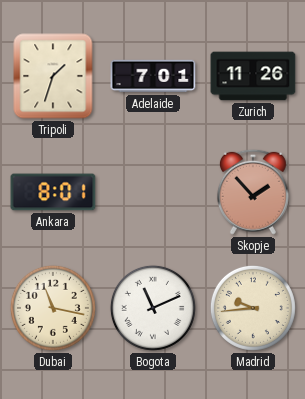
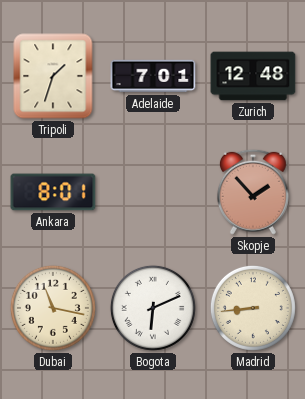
Zurich: 11:26 -> 12:48
Bogota: 11:11 -> 6:11
Madrid: 9:44 -> 8:44
